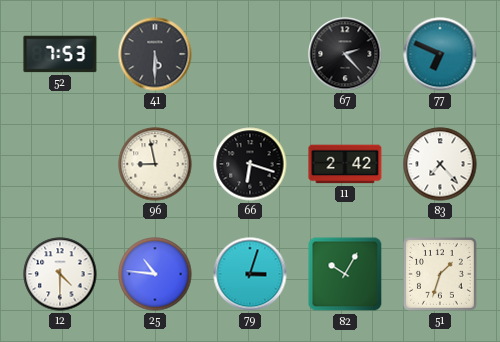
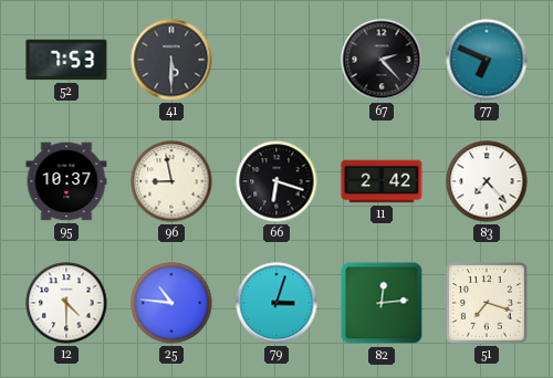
95: none -> 10:37
82: 10:05 -> 12:14
51: 1:33 -> 7:18
